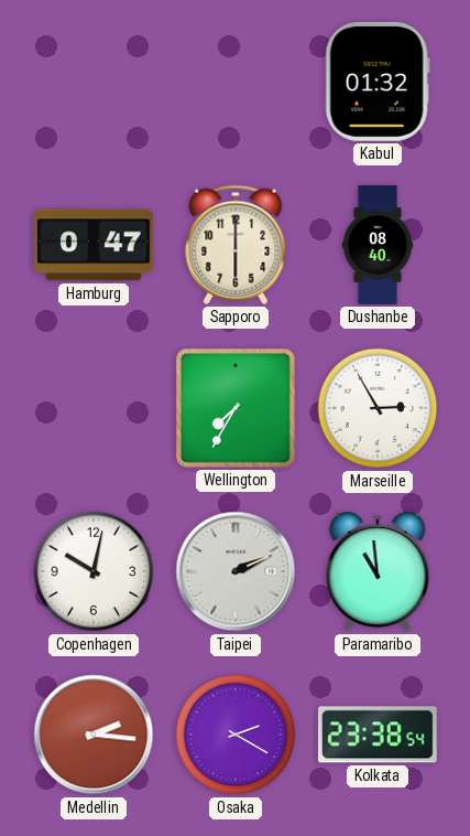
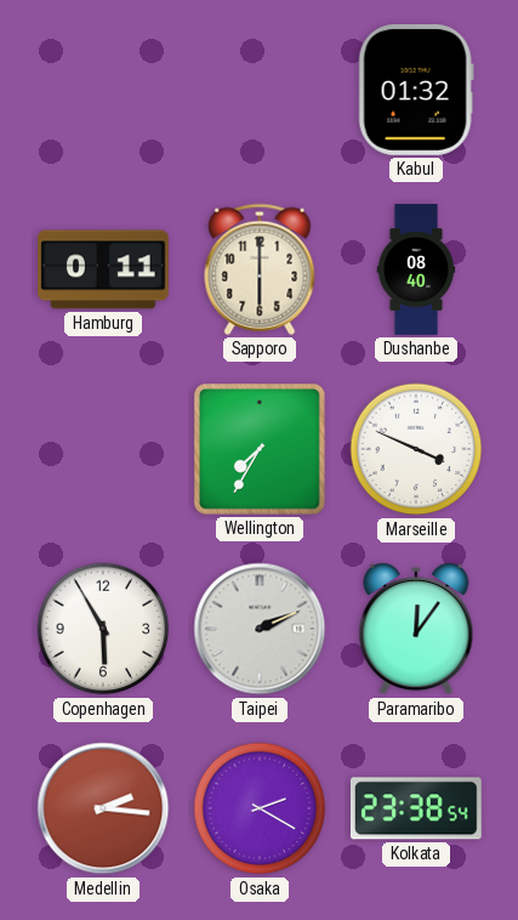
Hamburg: 0:47 -> 0:11
Marseille: 2:55 -> 3:49
Copenhagen: 10:02 -> 5:55
Paramaribo: 10:59 -> 12:06
